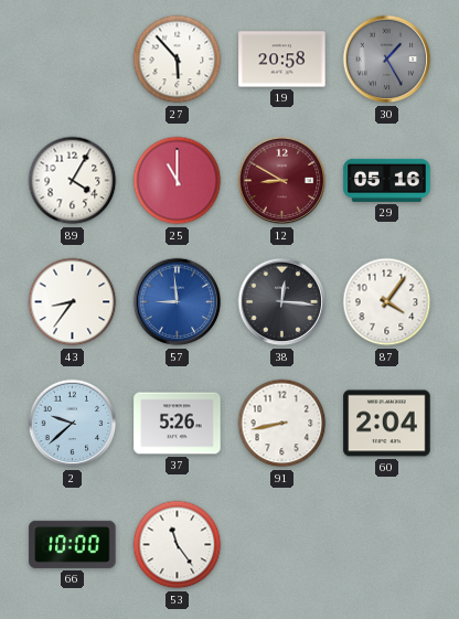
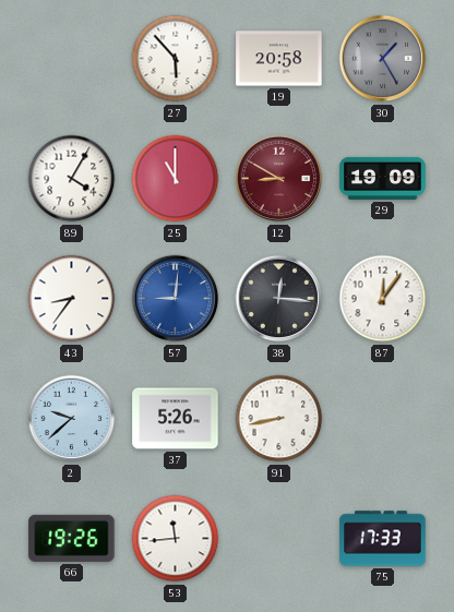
29: 05:16 -> 19:09
57: 8:59 -> 9:01
87: 4:06 -> 12:06
60: 2:04 -> none
66: 10:00 -> 19:26
53: 11:24 -> 11:44
75: none -> 17:33
